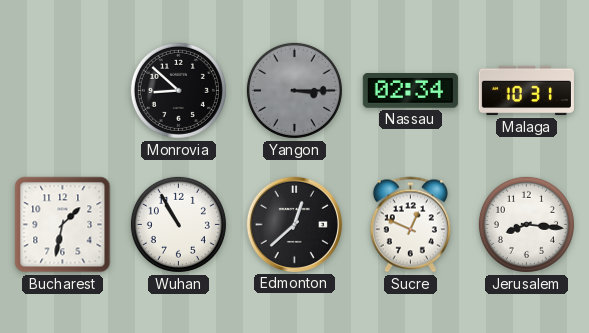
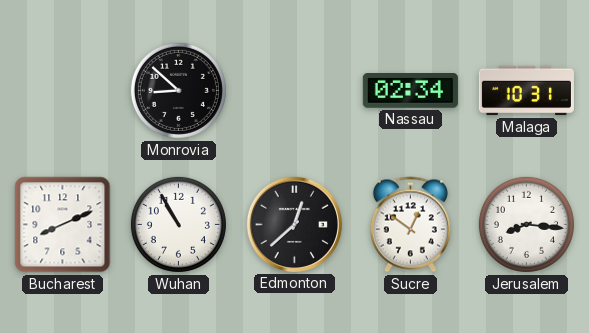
Yangon: 3:15 -> none
Bucharest: 1:32 -> 8:11
Sucre: 12:49 -> 12:51
